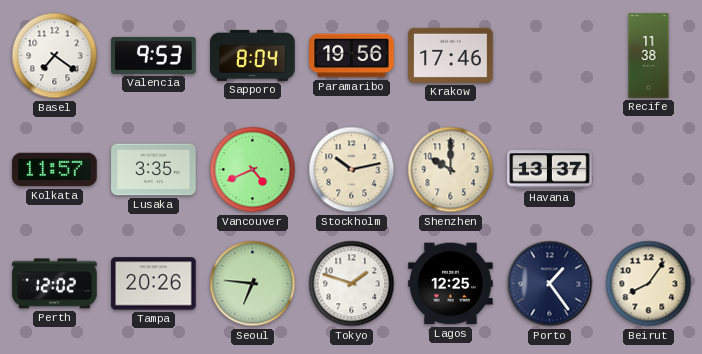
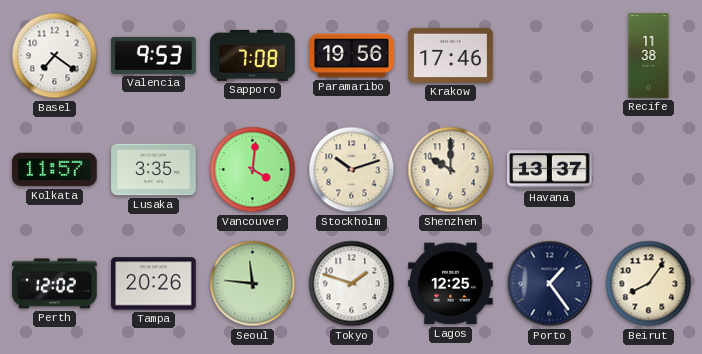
Sapporo: 8:04 -> 7:08
Vancouver: 4:41 -> 4:01
Stockholm: 10:13 -> 10:12
Seoul: 6:46 -> 11:46
